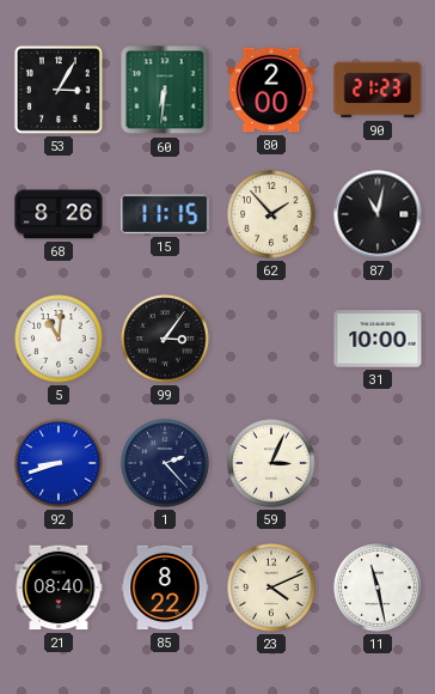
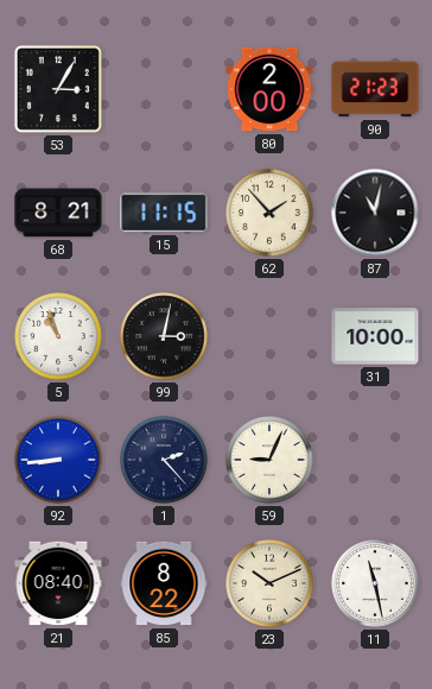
60: 6:31 -> none
68: 8:26 -> 8:21
5: 11:01 -> 10:57
99: 3:06 -> 3:02
92: 8:42 -> 8:44
59: 3:04 -> 9:04
23: 4:11 -> 10:11
